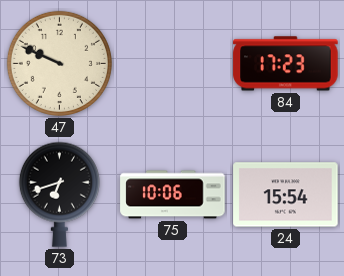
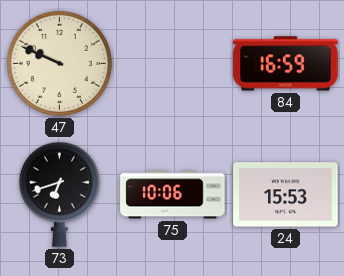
84: 17:23 -> 16:59
24: 15:54 -> 15:53
